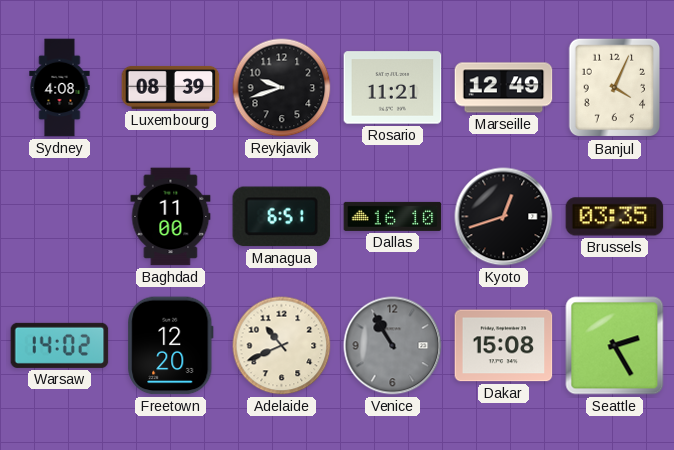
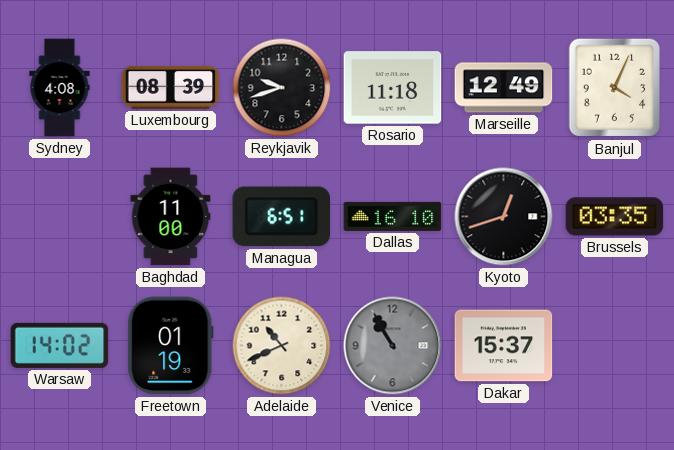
Rosario: 11:21 -> 11:18
Freetown: 12:20 -> 01:19
Dakar: 15:08 -> 15:37
Seattle: 2:25 -> none
